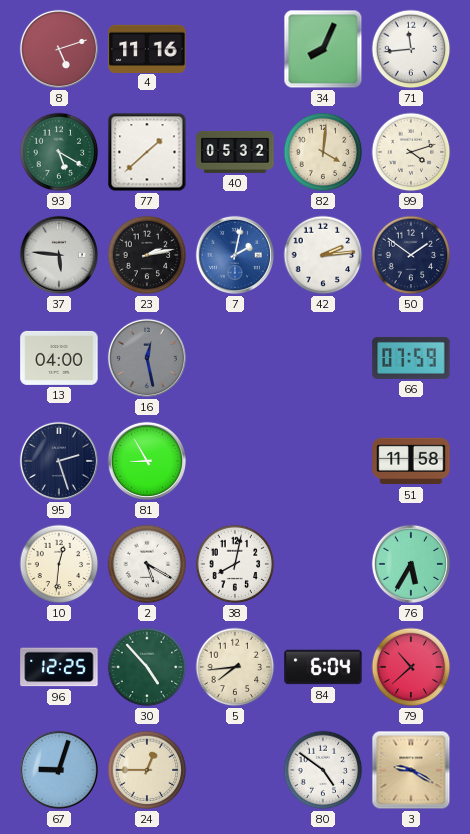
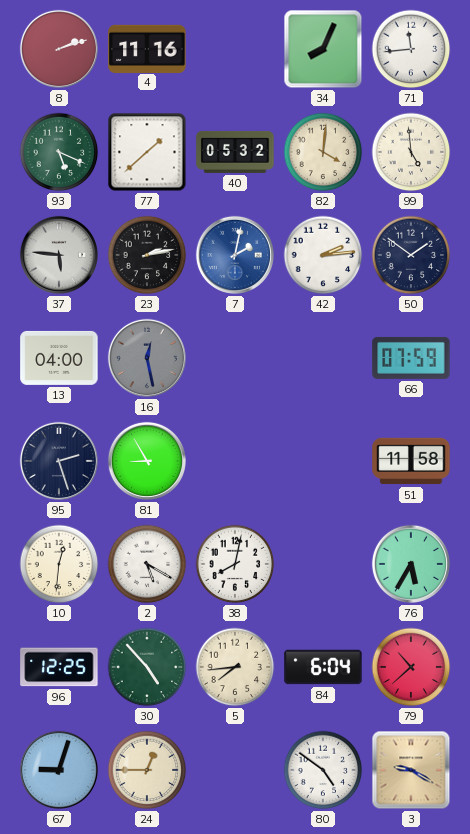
8: 5:12 -> 2:12
93: 5:20 -> 5:19
99: 4:12 -> 4:59
